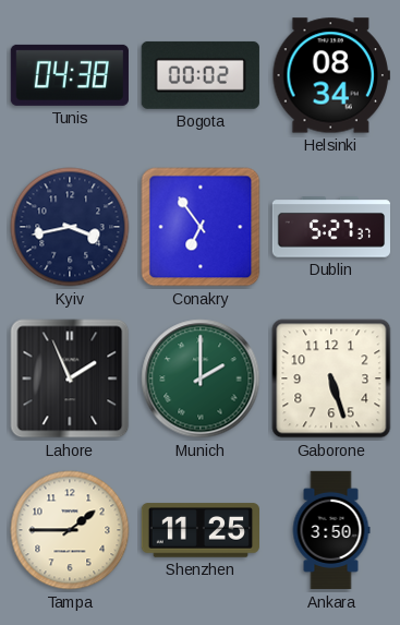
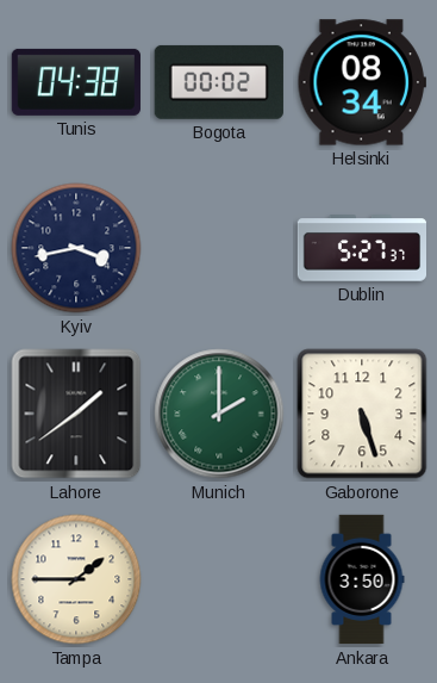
Conakry: 6:54 -> none
Lahore: 1:56 -> 1:39
Shenzhen: 11:25 -> none
